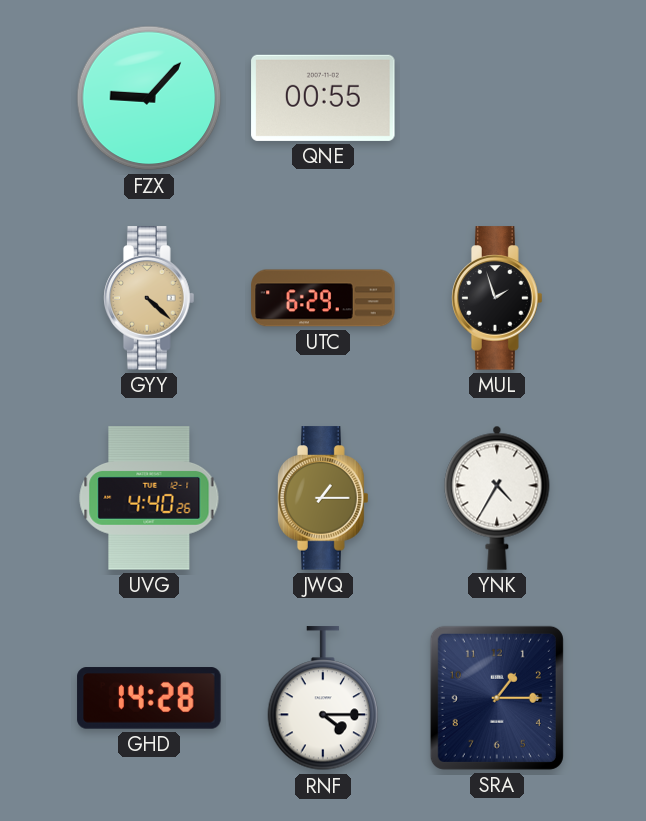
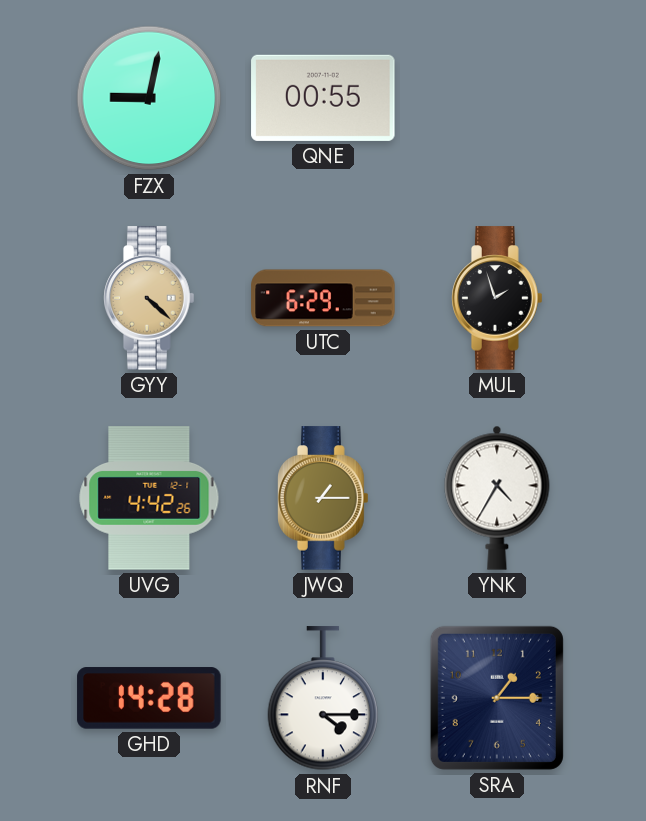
FZX: 9:07 -> 9:02
UVG: 4:40 -> 4:42
